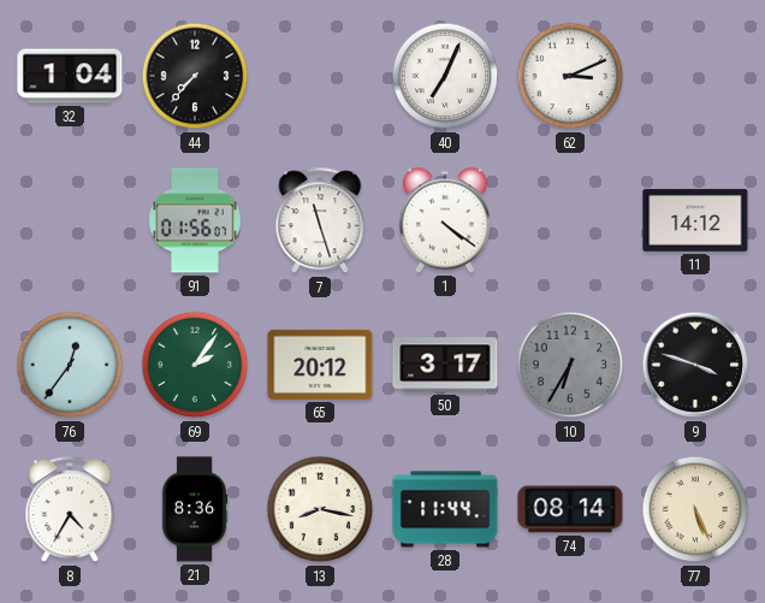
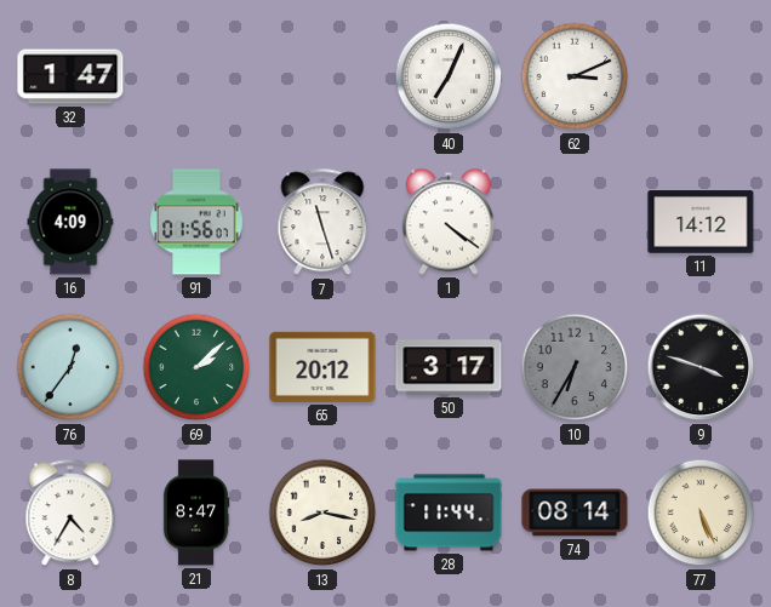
32: 1:04 -> 1:47
44: 7:37 -> none
16: none -> 4:09
69: 2:06 -> 2:08
21: 8:36 -> 8:47
